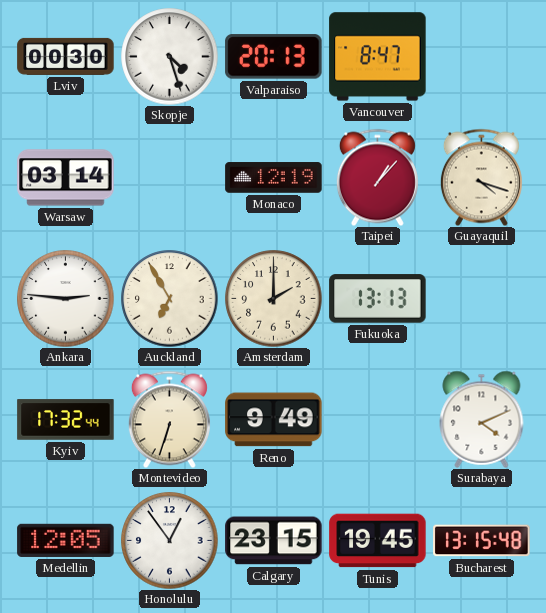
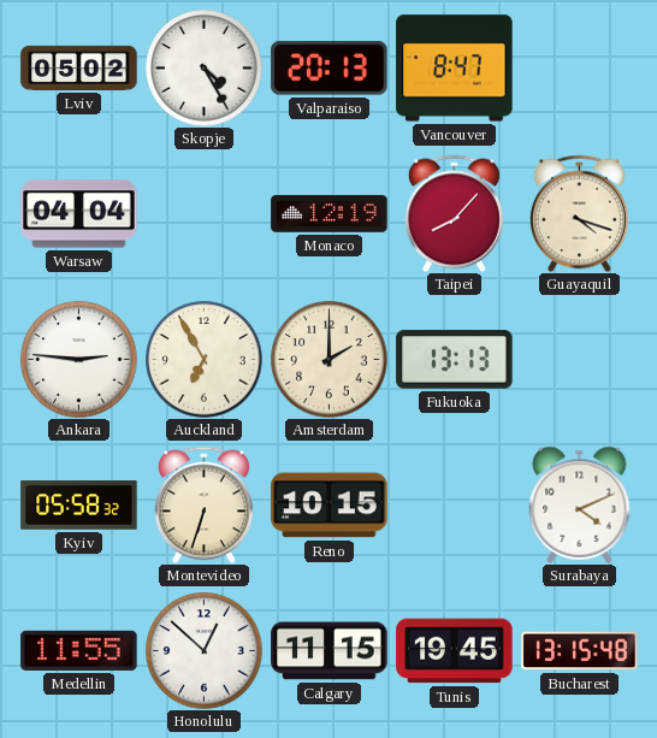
Lviv: 00:30 -> 05:02
Skopje: 4:27 -> 4:25
Warsaw: 03:14 -> 04:04
Taipei: 1:07 -> 8:07
Kyiv: 17:32 -> 05:58
Reno: 9:49 -> 10:15
Medellin: 12:05 -> 11:55
Honolulu: 12:54 -> 12:52
Calgary: 23:15 -> 11:15
